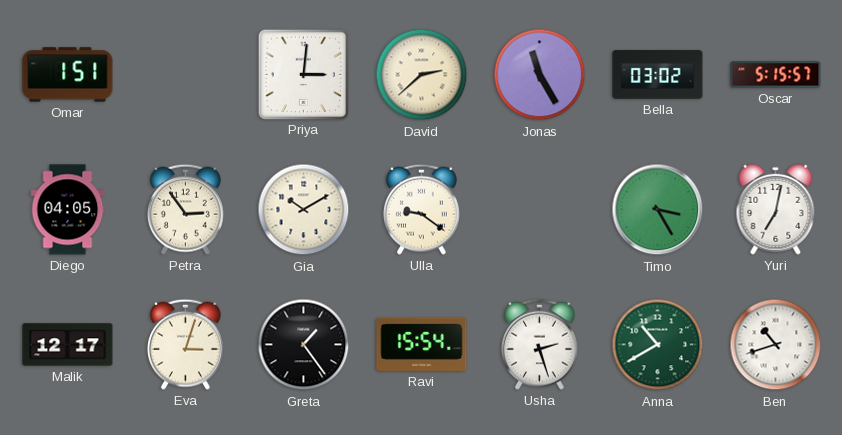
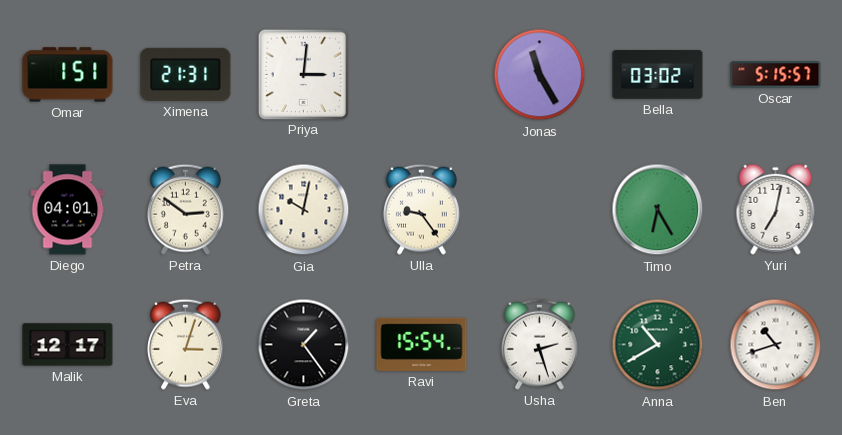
Ximena: none -> 21:31
David: 2:38 -> none
Diego: 04:05 -> 04:01
Petra: 2:54 -> 2:51
Gia: 10:10 -> 10:02
Ulla: 9:21 -> 9:24
Timo: 3:25 -> 6:25
